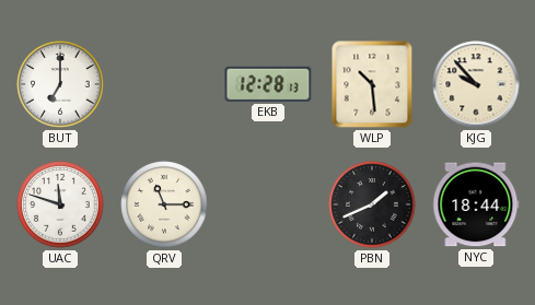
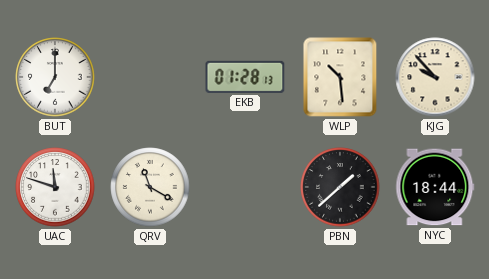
EKB: 12:28 -> 01:28
QRV: 11:15 -> 11:20
PBN: 1:41 -> 1:38
